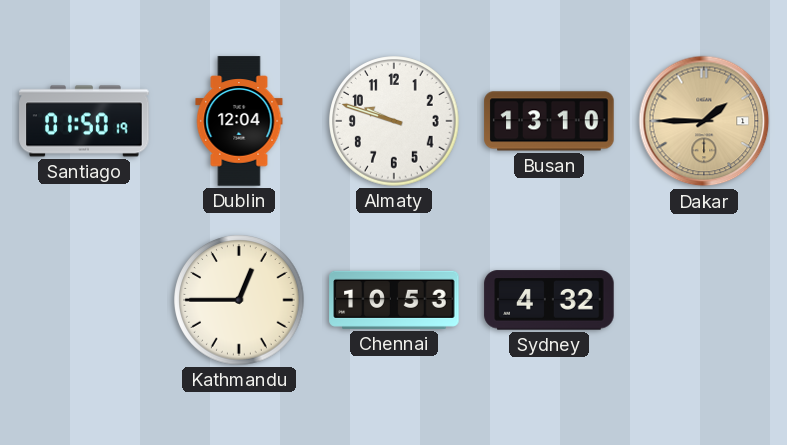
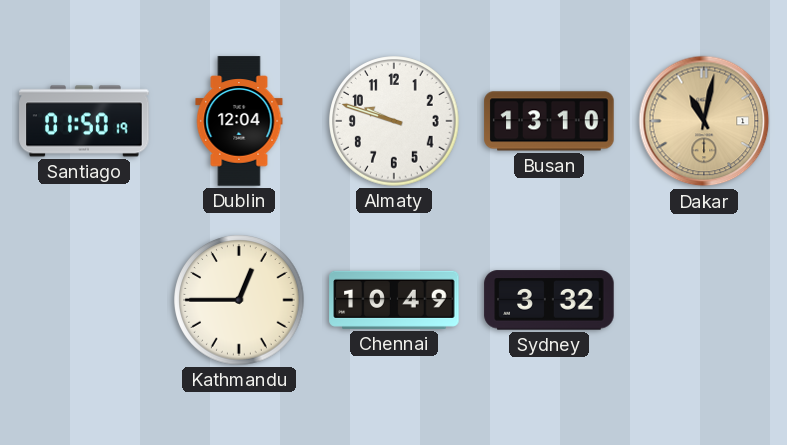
Dakar: 1:45 -> 11:02
Chennai: 10:53 -> 10:49
Sydney: 4:32 -> 3:32
